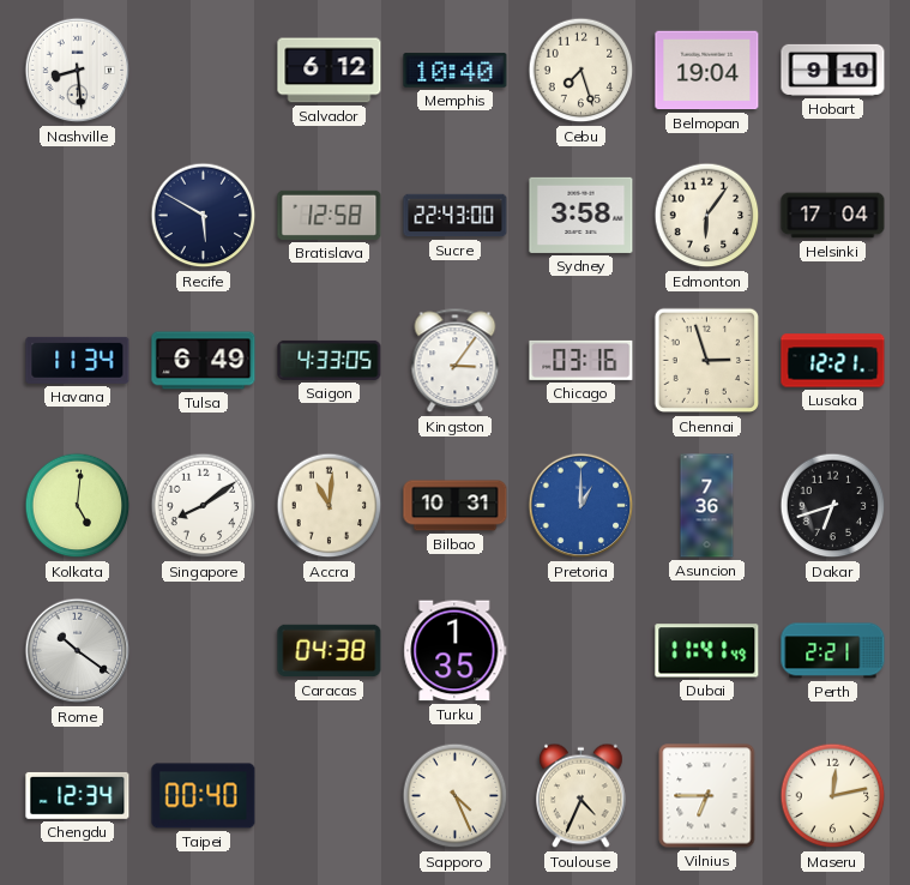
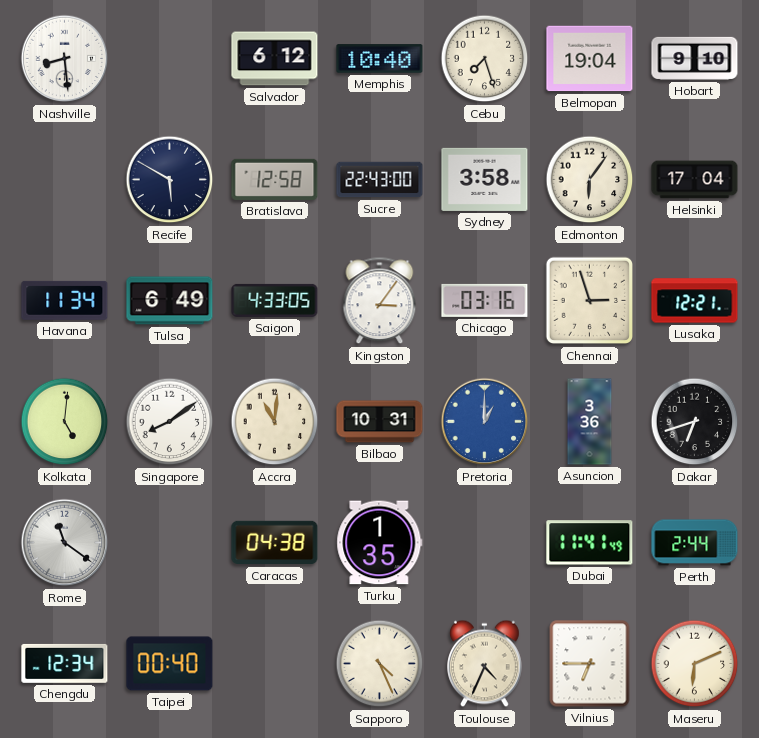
Asuncion: 7:36 -> 3:36
Rome: 10:21 -> 11:21
Perth: 2:21 -> 2:44
Maseru: 12:13 -> 6:11
